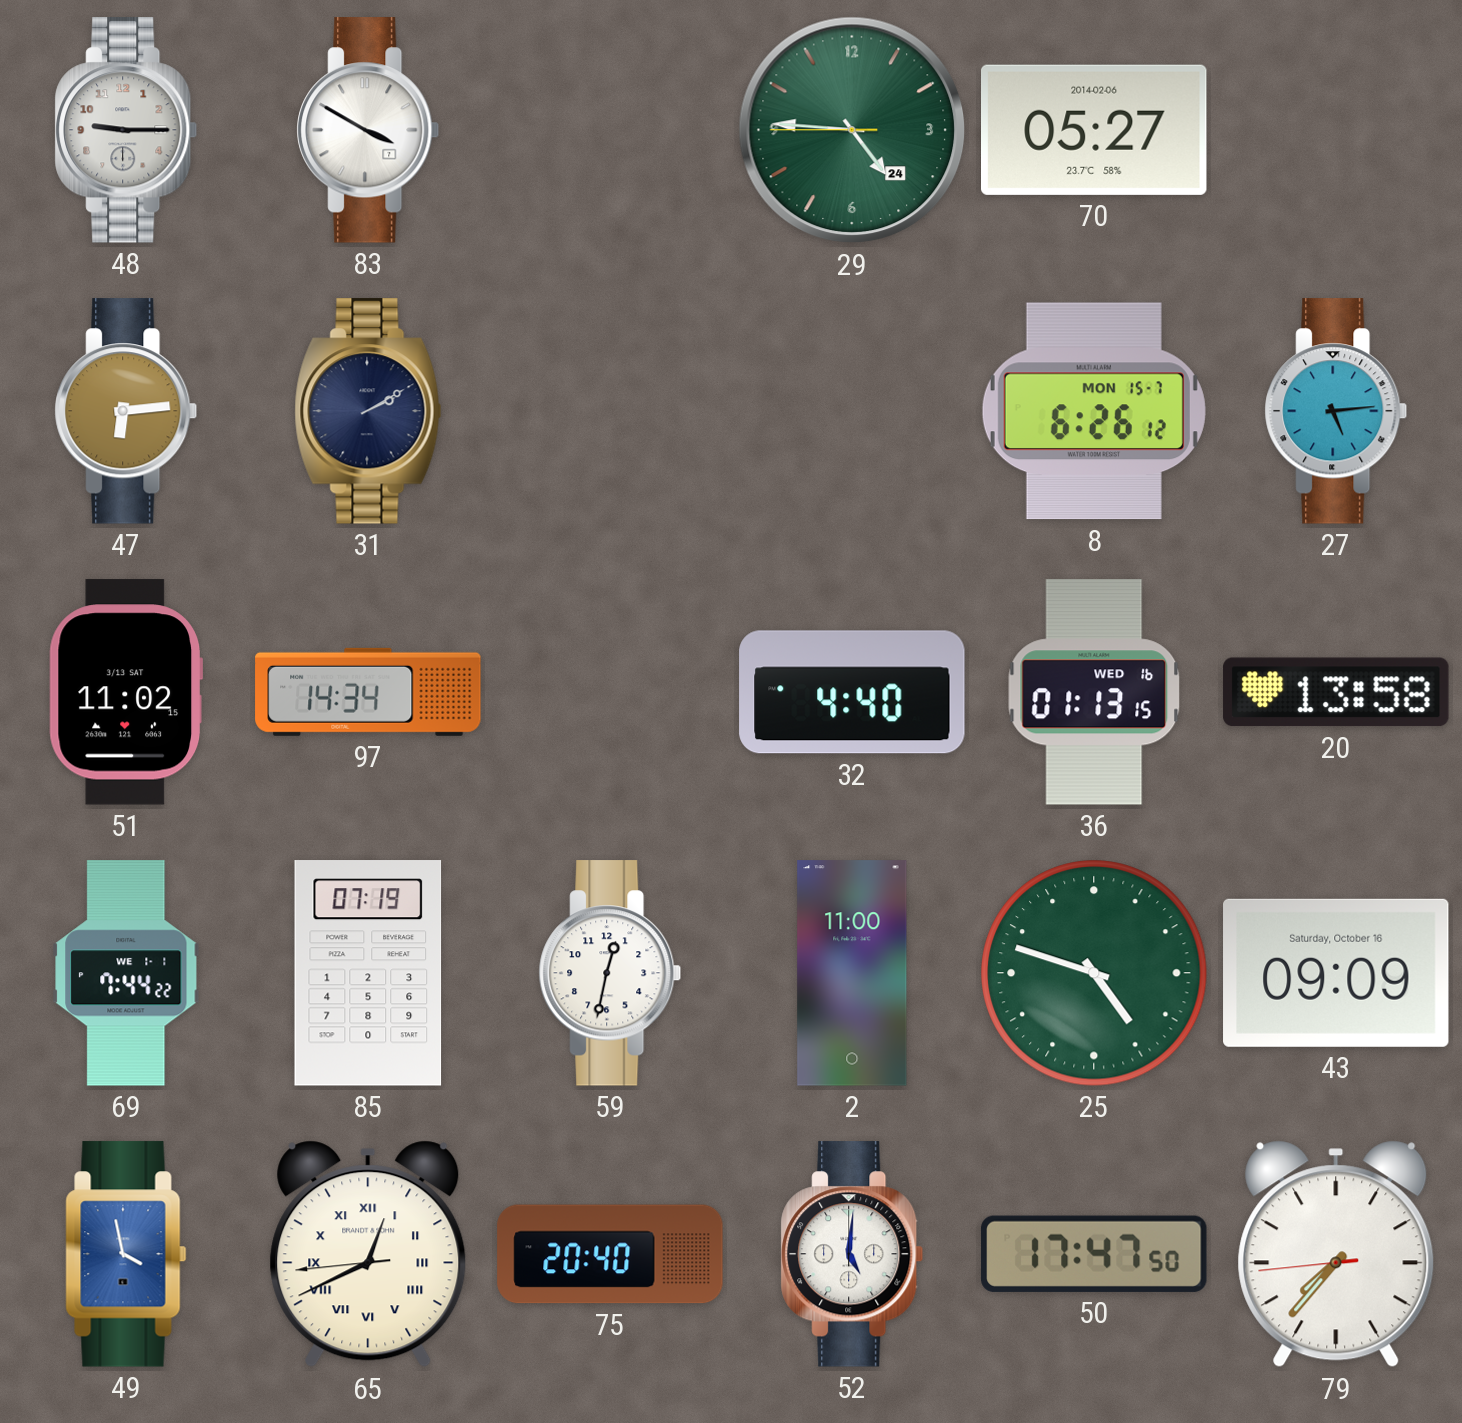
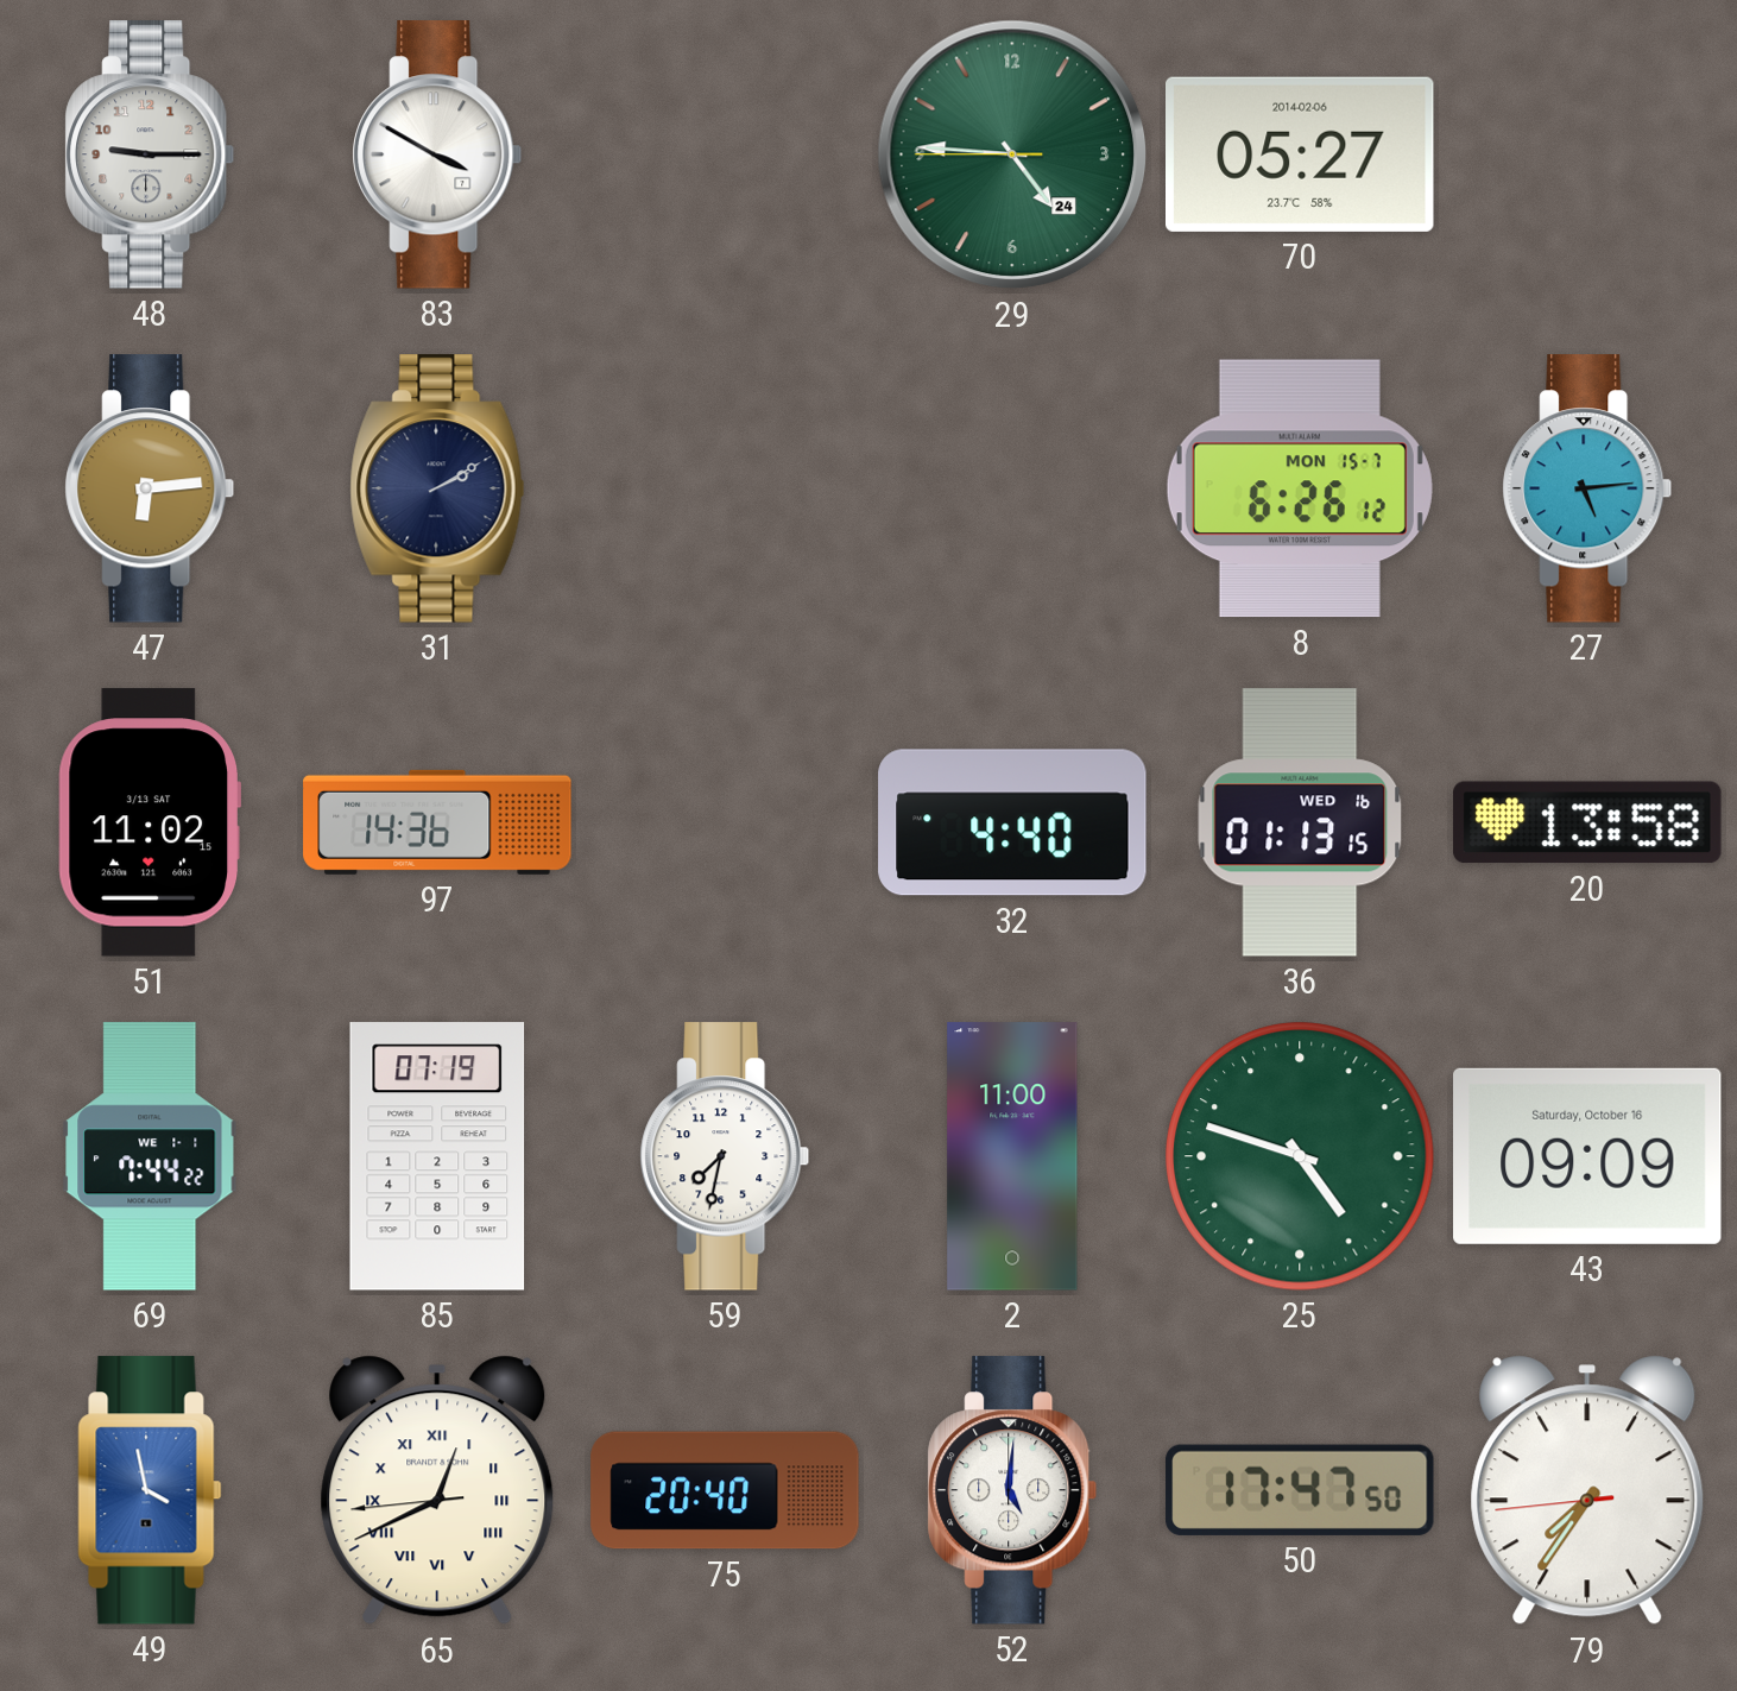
97: 14:34 -> 14:36
59: 12:32 -> 7:32
79: 7:36 -> 7:35
